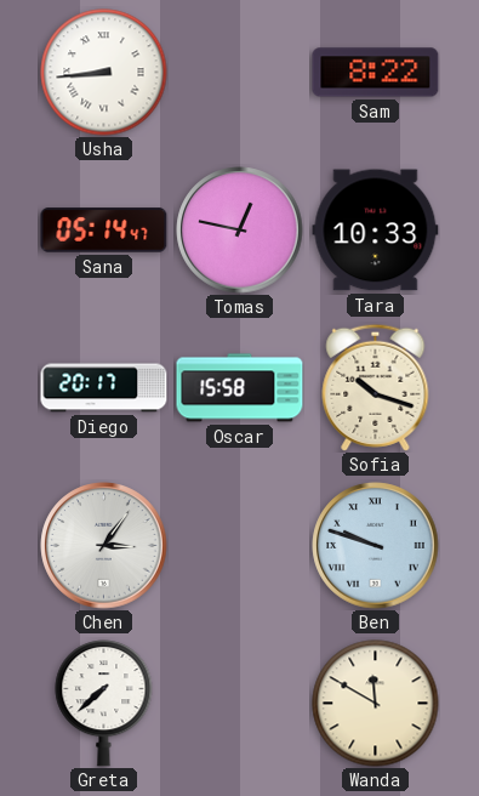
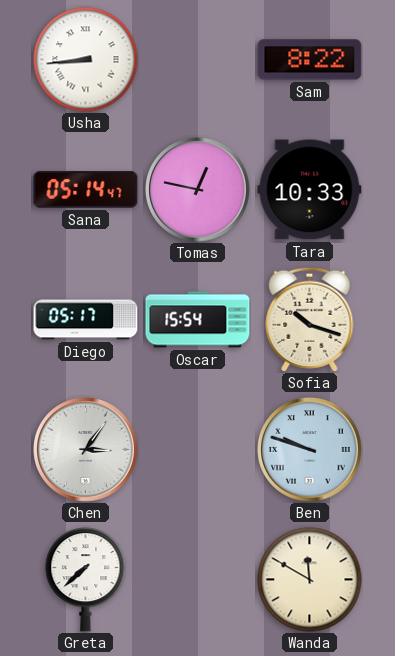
Diego: 20:17 -> 05:17
Oscar: 15:58 -> 15:54
